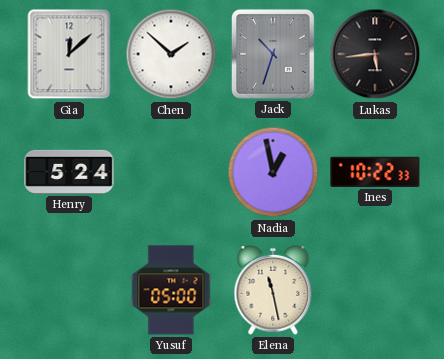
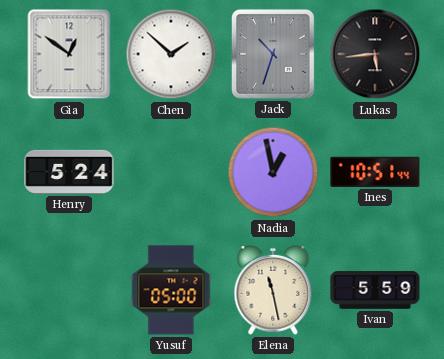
Gia: 12:08 -> 12:51
Ines: 10:22 -> 10:51
Ivan: none -> 5:59
